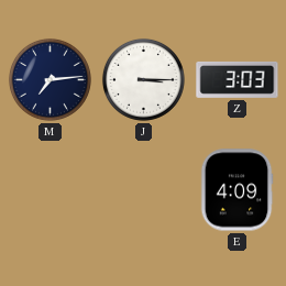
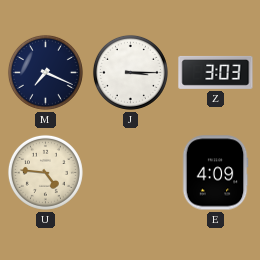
M: 7:14 -> 7:19
U: none -> 4:46
